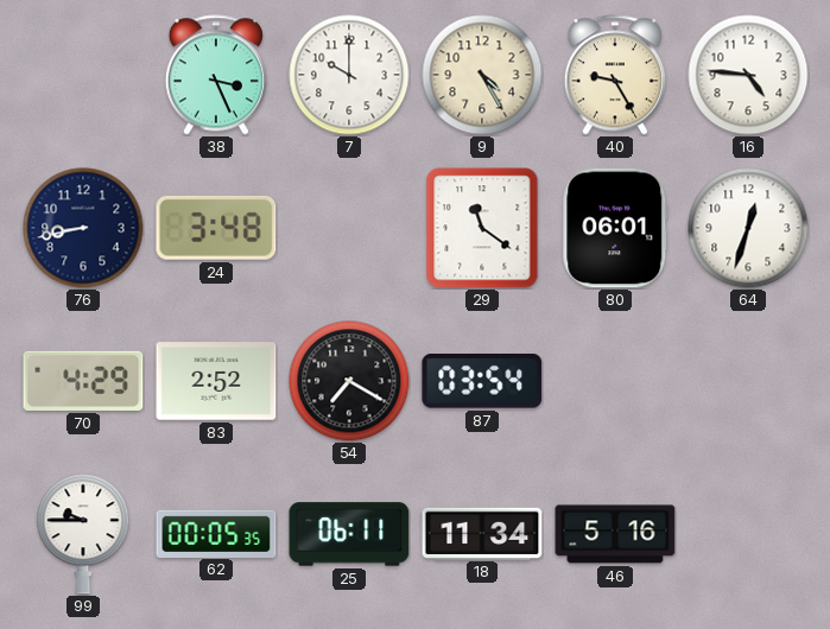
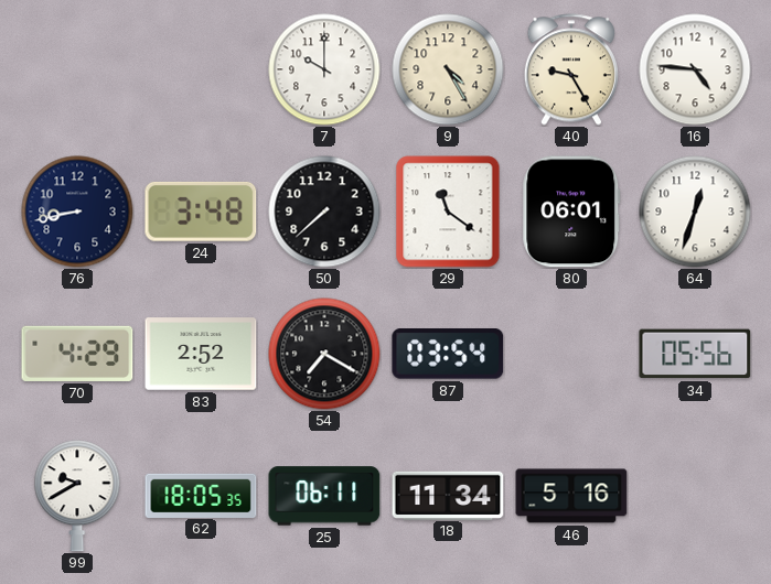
38: 3:26 -> none
50: none -> 7:38
34: none -> 05:56
99: 9:45 -> 9:40
62: 00:05 -> 18:05
